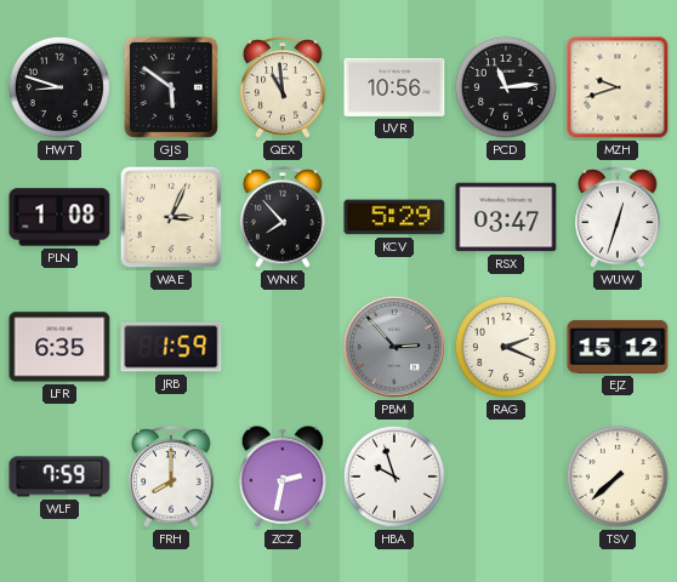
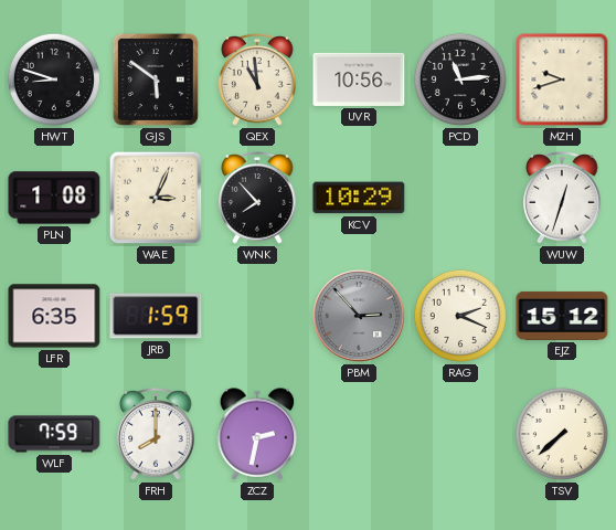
KCV: 5:29 -> 10:29
RSX: 03:47 -> none
HBA: 9:57 -> none
